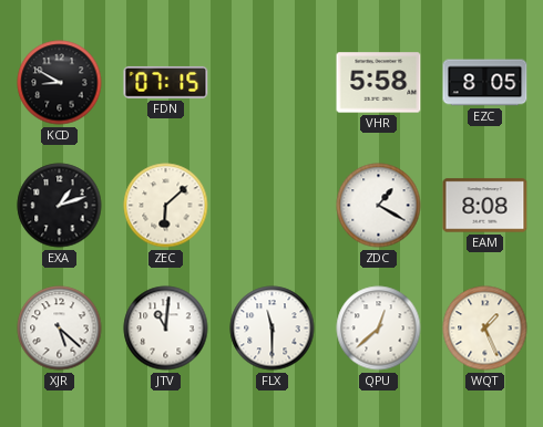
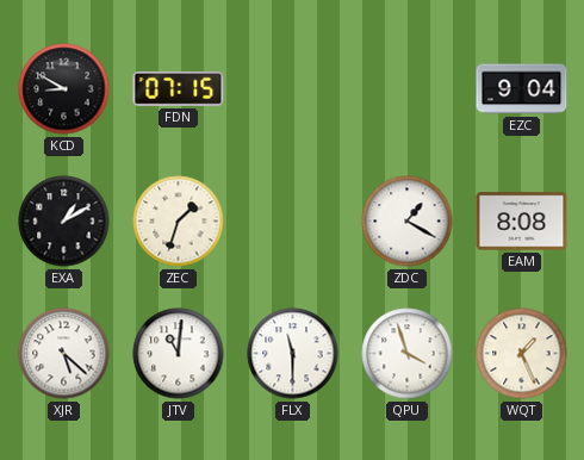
VHR: 5:58 -> none
EZC: 8:05 -> 9:04
EXA: 1:12 -> 1:10
ZEC: 6:08 -> 1:33
QPU: 12:38 -> 3:57
